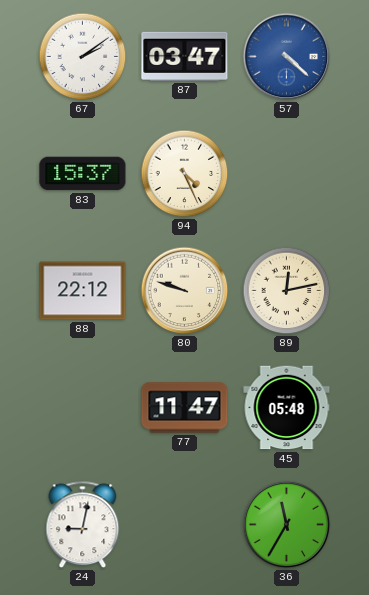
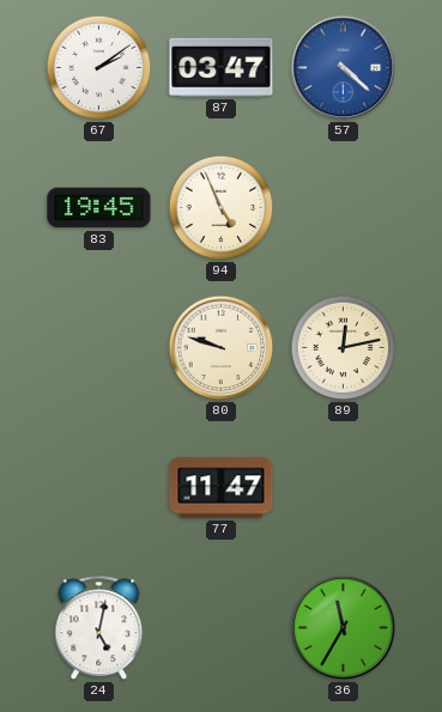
83: 15:37 -> 19:45
94: 4:26 -> 4:56
88: 22:12 -> none
45: 05:48 -> none
24: 9:02 -> 5:02
